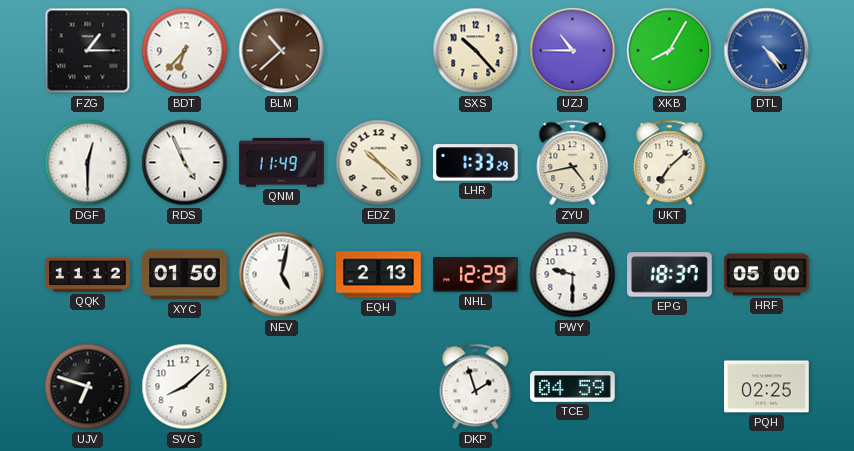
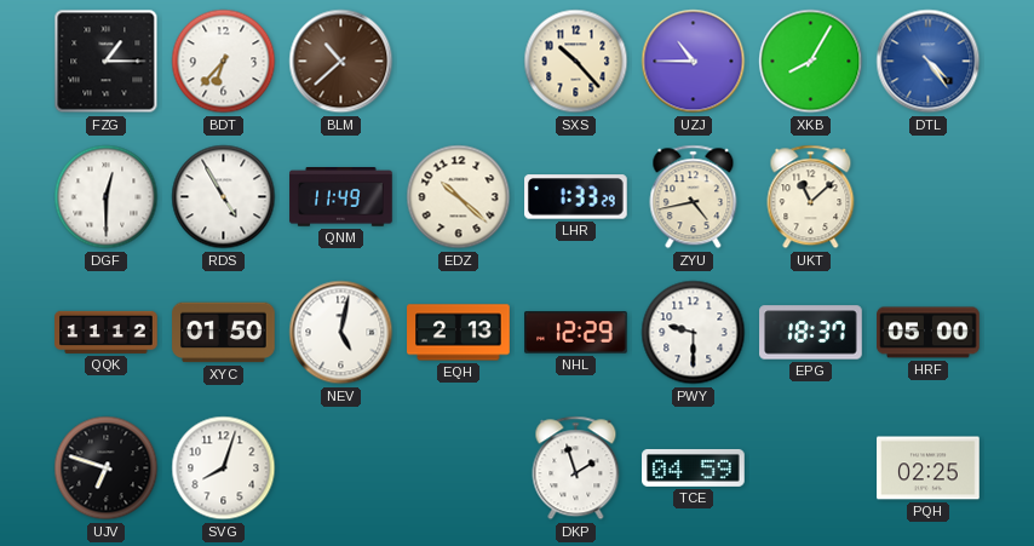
RDS: 4:56 -> 4:55
UKT: 7:08 -> 11:08
SVG: 8:08 -> 8:03
